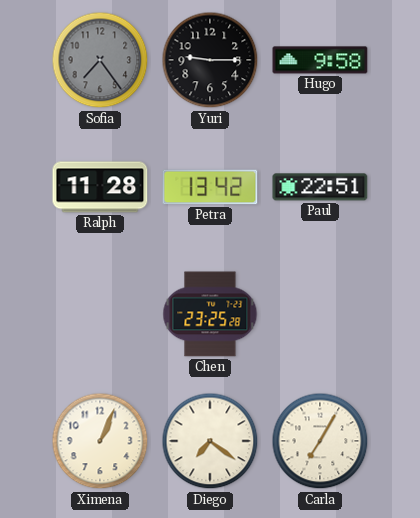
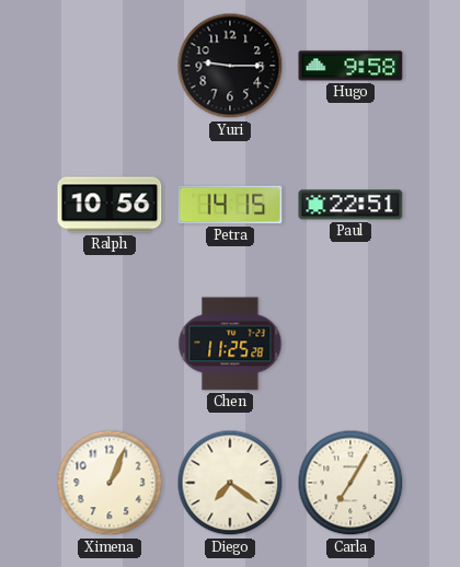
Sofia: 7:24 -> none
Ralph: 11:28 -> 10:56
Petra: 13:42 -> 14:15
Chen: 23:25 -> 11:25
